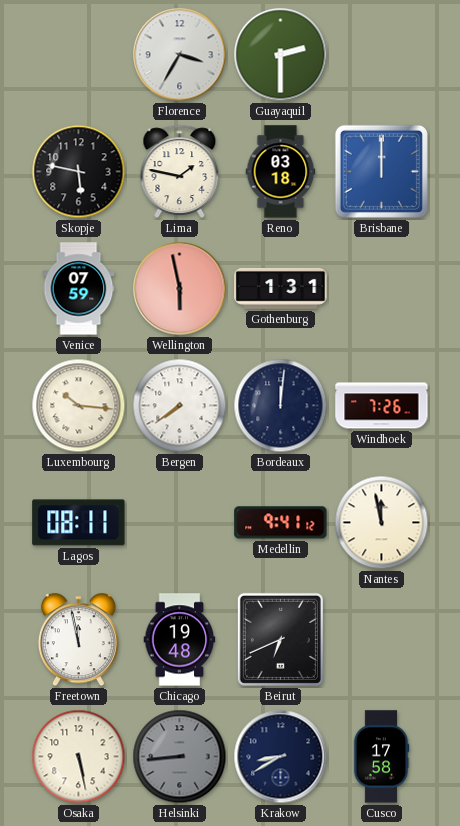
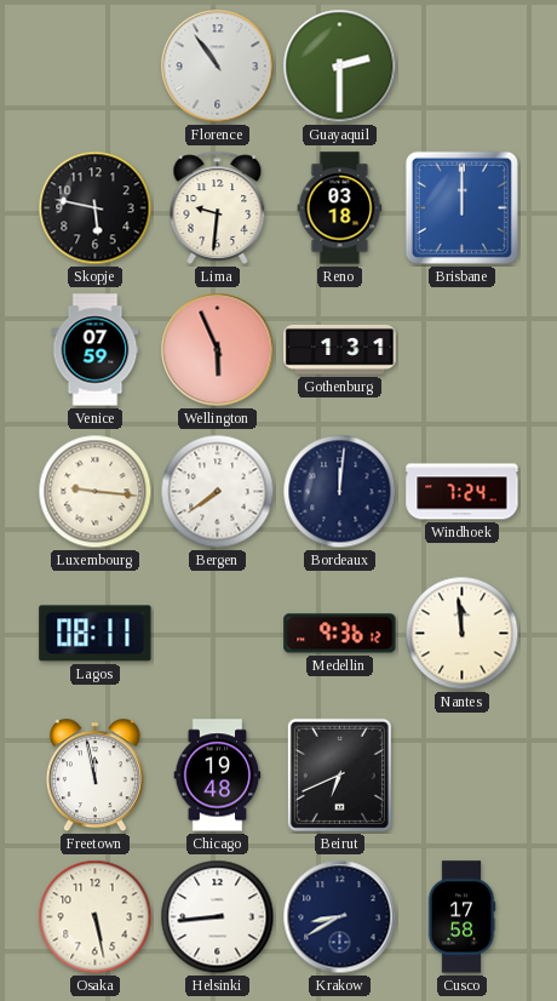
Florence: 3:35 -> 10:54
Lima: 1:47 -> 9:31
Wellington: 5:58 -> 5:56
Luxembourg: 10:16 -> 9:16
Windhoek: 7:26 -> 7:24
Medellin: 9:41 -> 9:36
Nantes: 11:58 -> 11:59
Helsinki dial: grey -> white
